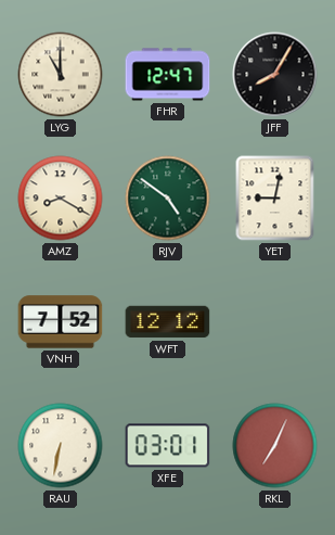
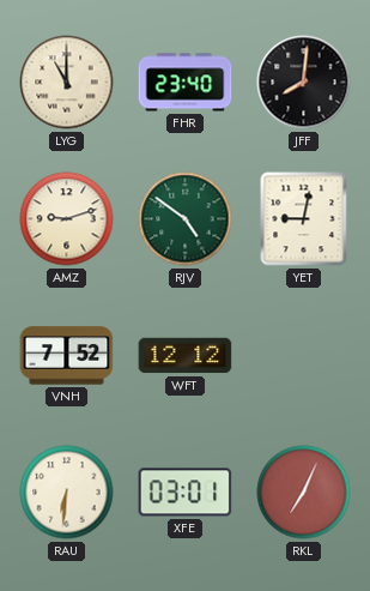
FHR: 12:47 -> 23:40
JFF: 8:05 -> 8:01
AMZ: 8:20 -> 9:12
RAU: 6:32 -> 6:31
